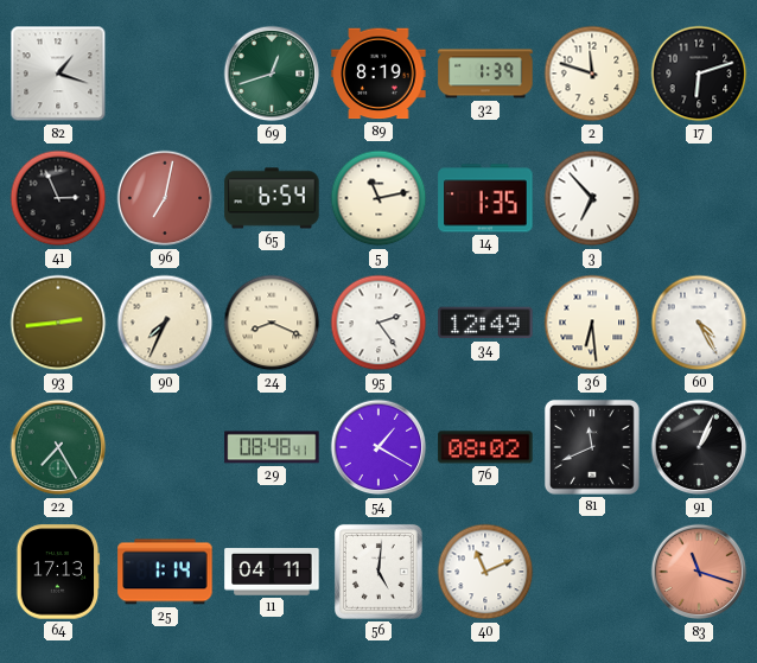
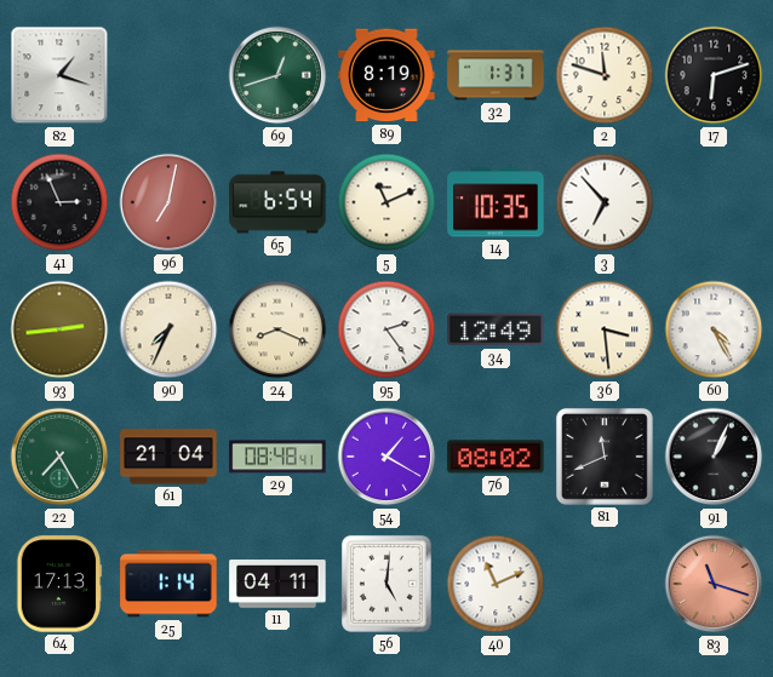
32: 1:39 -> 1:37
5: 11:13 -> 11:11
14: 1:35 -> 10:35
36: 6:29 -> 3:29
61: none -> 21:04
